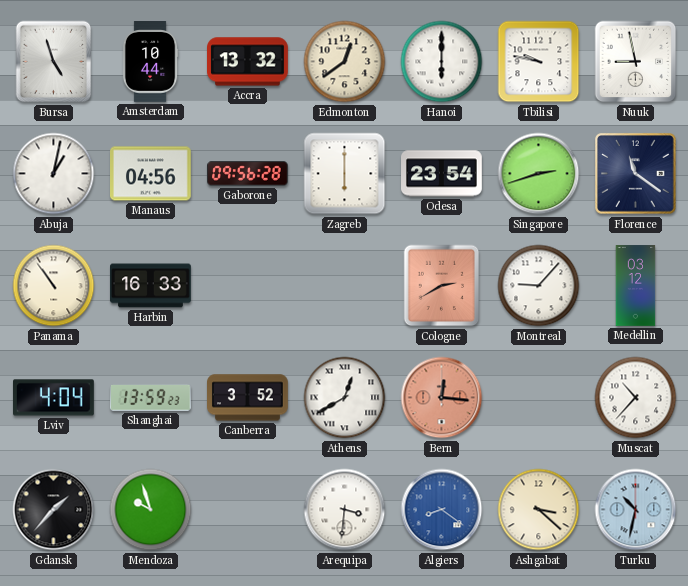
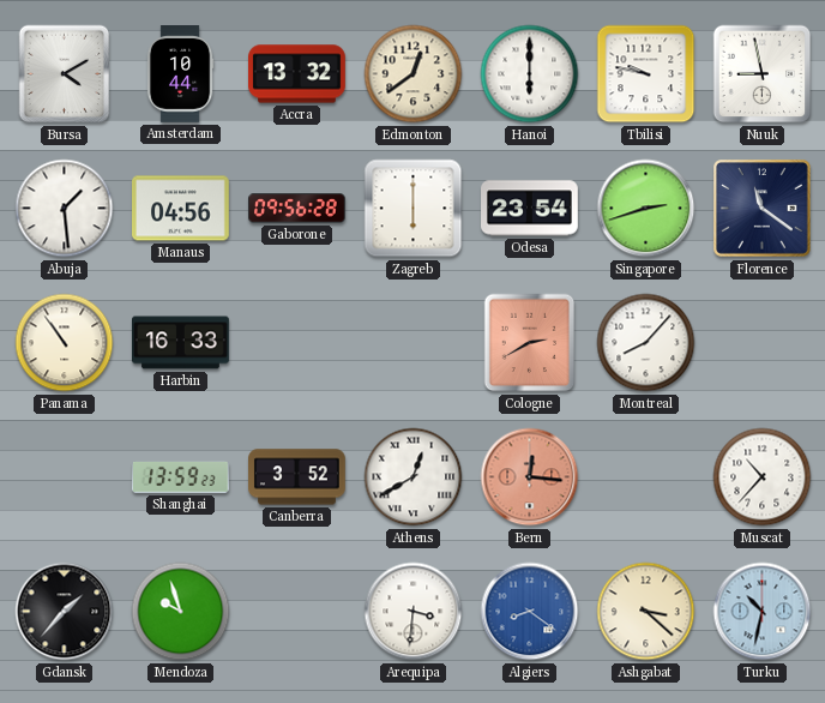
Bursa: 4:57 -> 4:10
Abuja: 1:02 -> 1:29
Montreal: 9:07 -> 8:07
Medellin: 03:12 -> none
Lviv: 4:04 -> none
